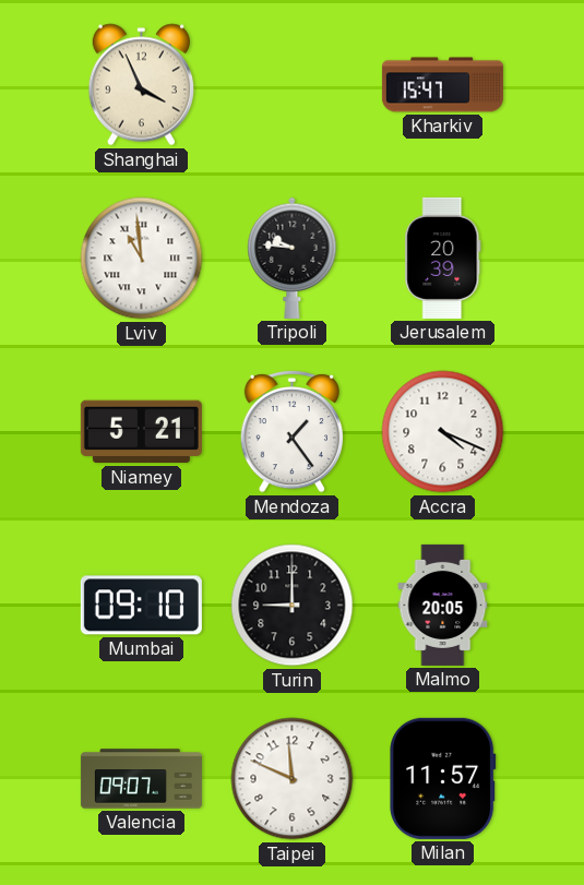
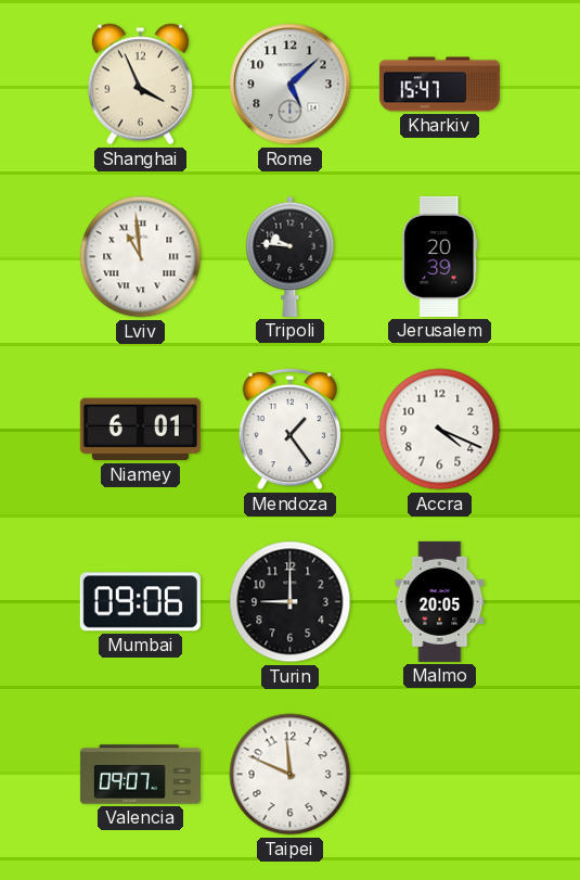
Rome: none -> 5:08
Niamey: 5:21 -> 6:01
Mumbai: 09:10 -> 09:06
Milan: 11:57 -> none
